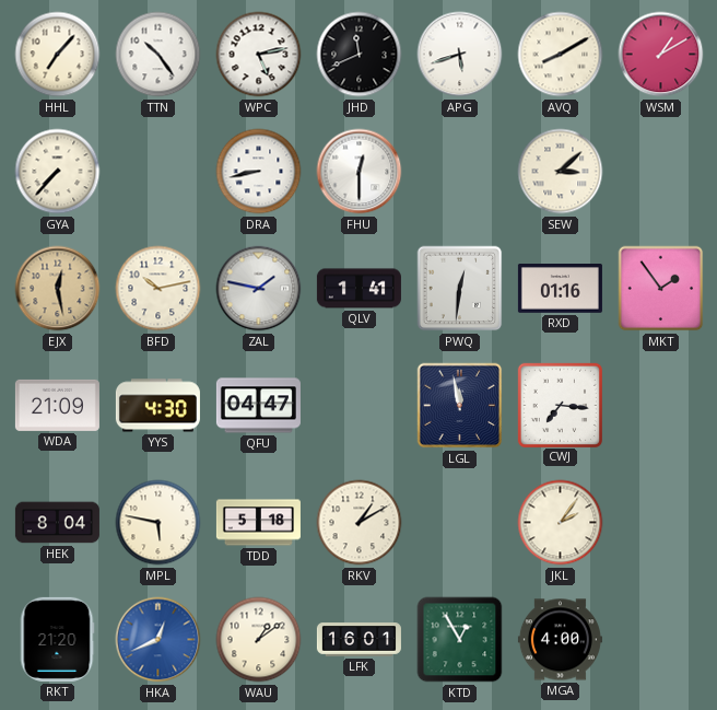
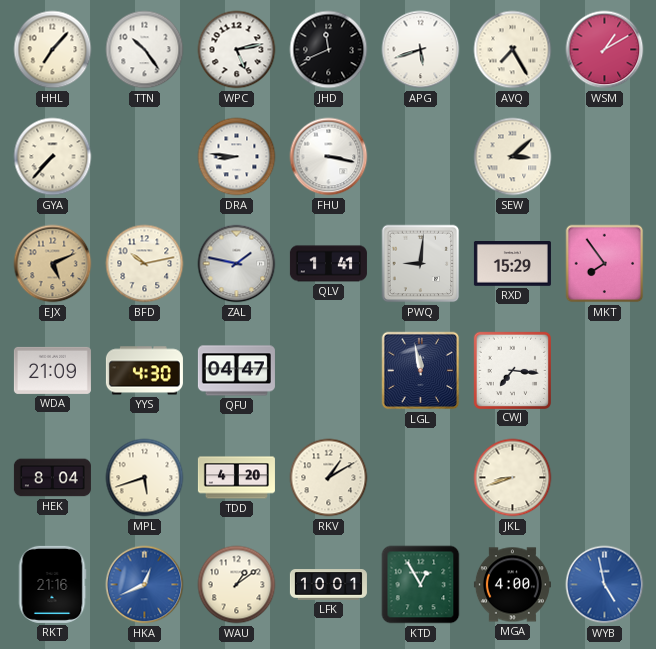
AVQ: 8:10 -> 7:25
DRA: 8:43 -> 8:46
FHU: 12:30 -> 3:17
EJX: 12:28 -> 5:11
PWQ: 12:31 -> 9:01
RXD: 01:16 -> 15:29
MKT: 1:54 -> 7:54
MPL: 5:47 -> 5:42
TDD: 5:18 -> 4:20
JKL: 2:06 -> 8:42
RKT: 21:20 -> 21:16
LFK: 16:01 -> 10:01
WYB: none -> 4:58
